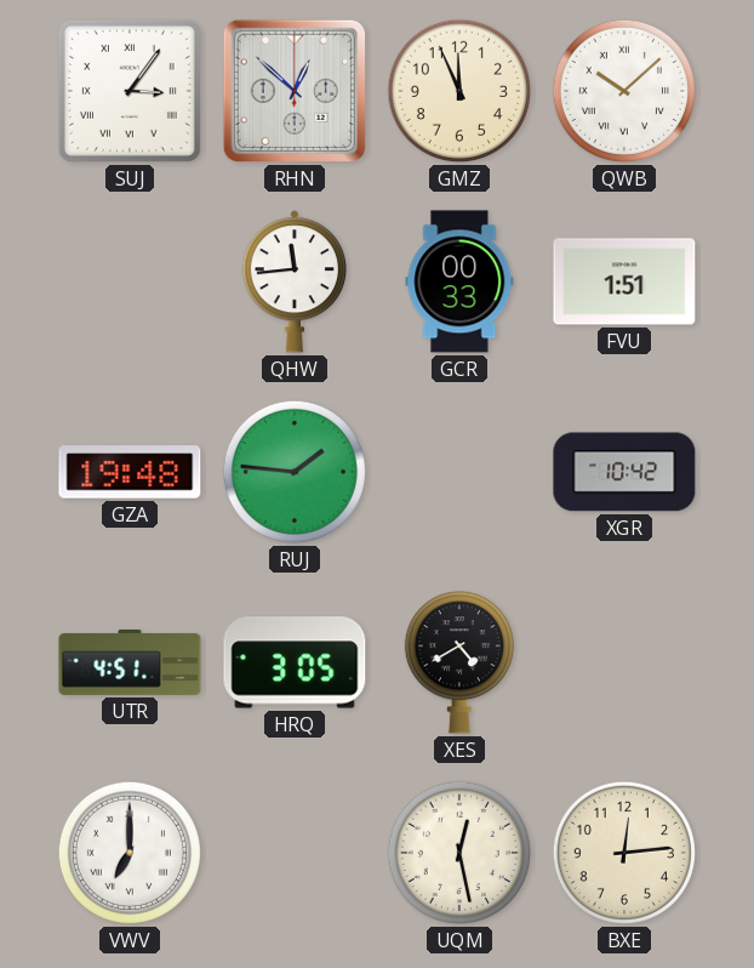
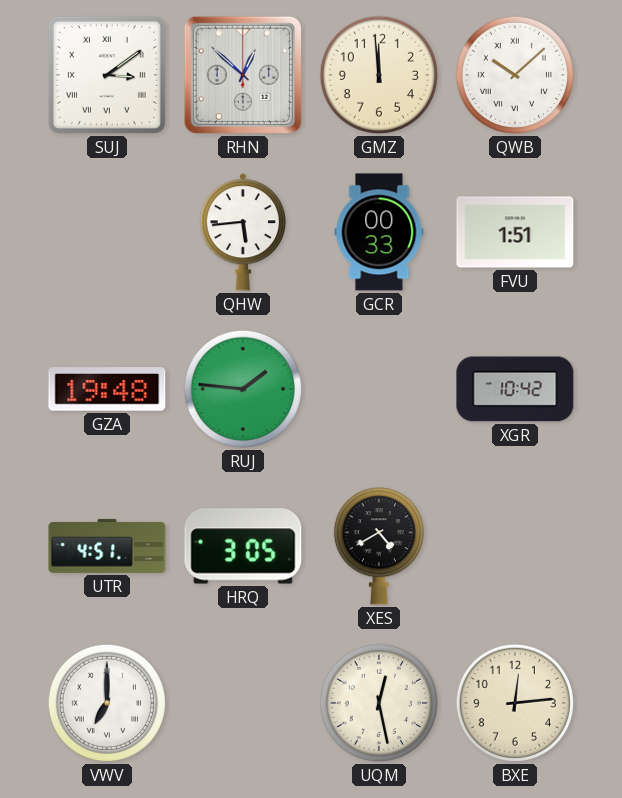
SUJ: 3:06 -> 3:09
GMZ: 11:56 -> 11:59
QHW: 11:44 -> 5:44
